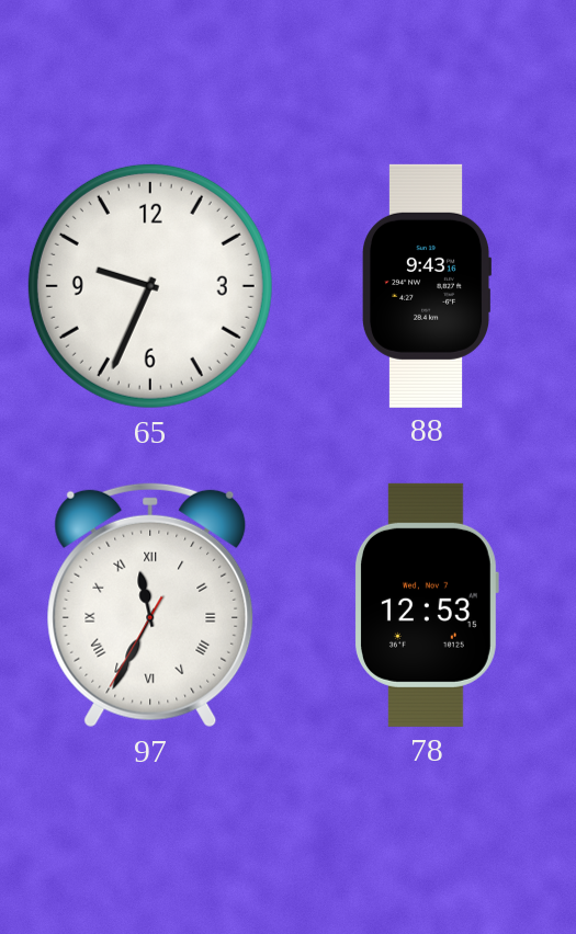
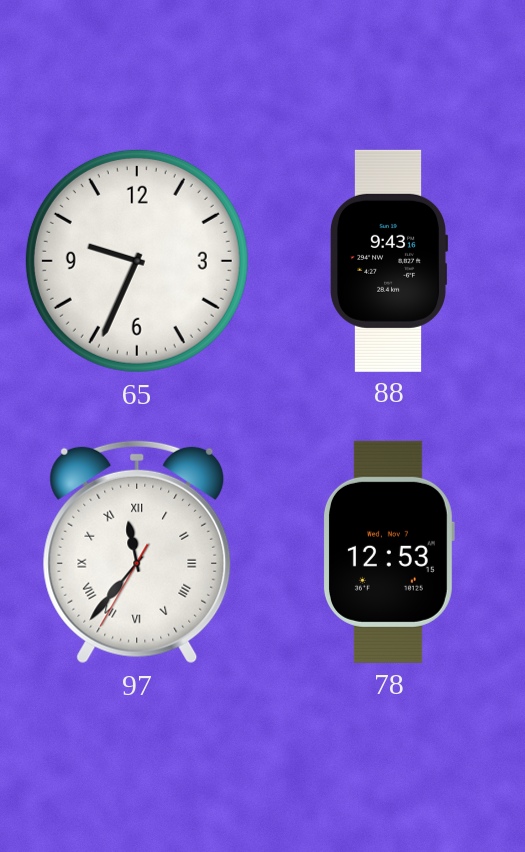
97: 11:34 -> 11:36
